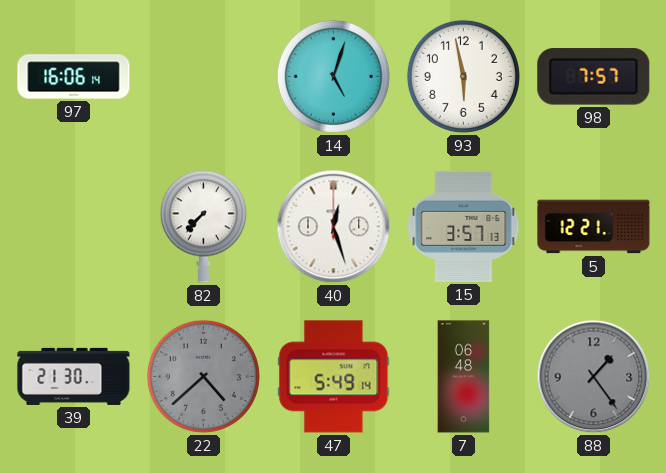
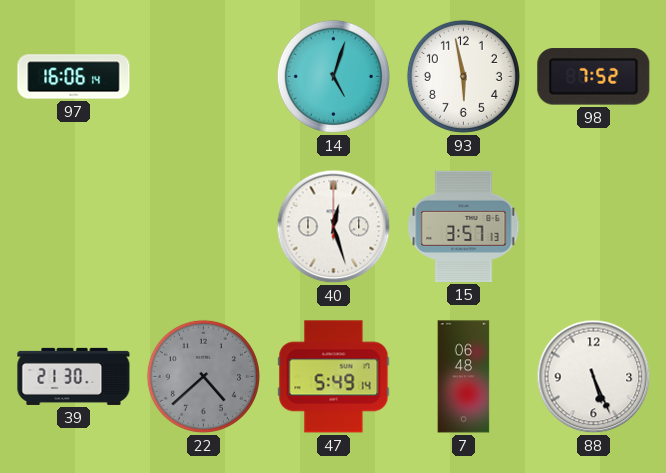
98: 7:57 -> 7:52
82: 7:37 -> none
5: 12:21 -> none
88: 1:24 -> 5:26
88 dial: grey -> white
